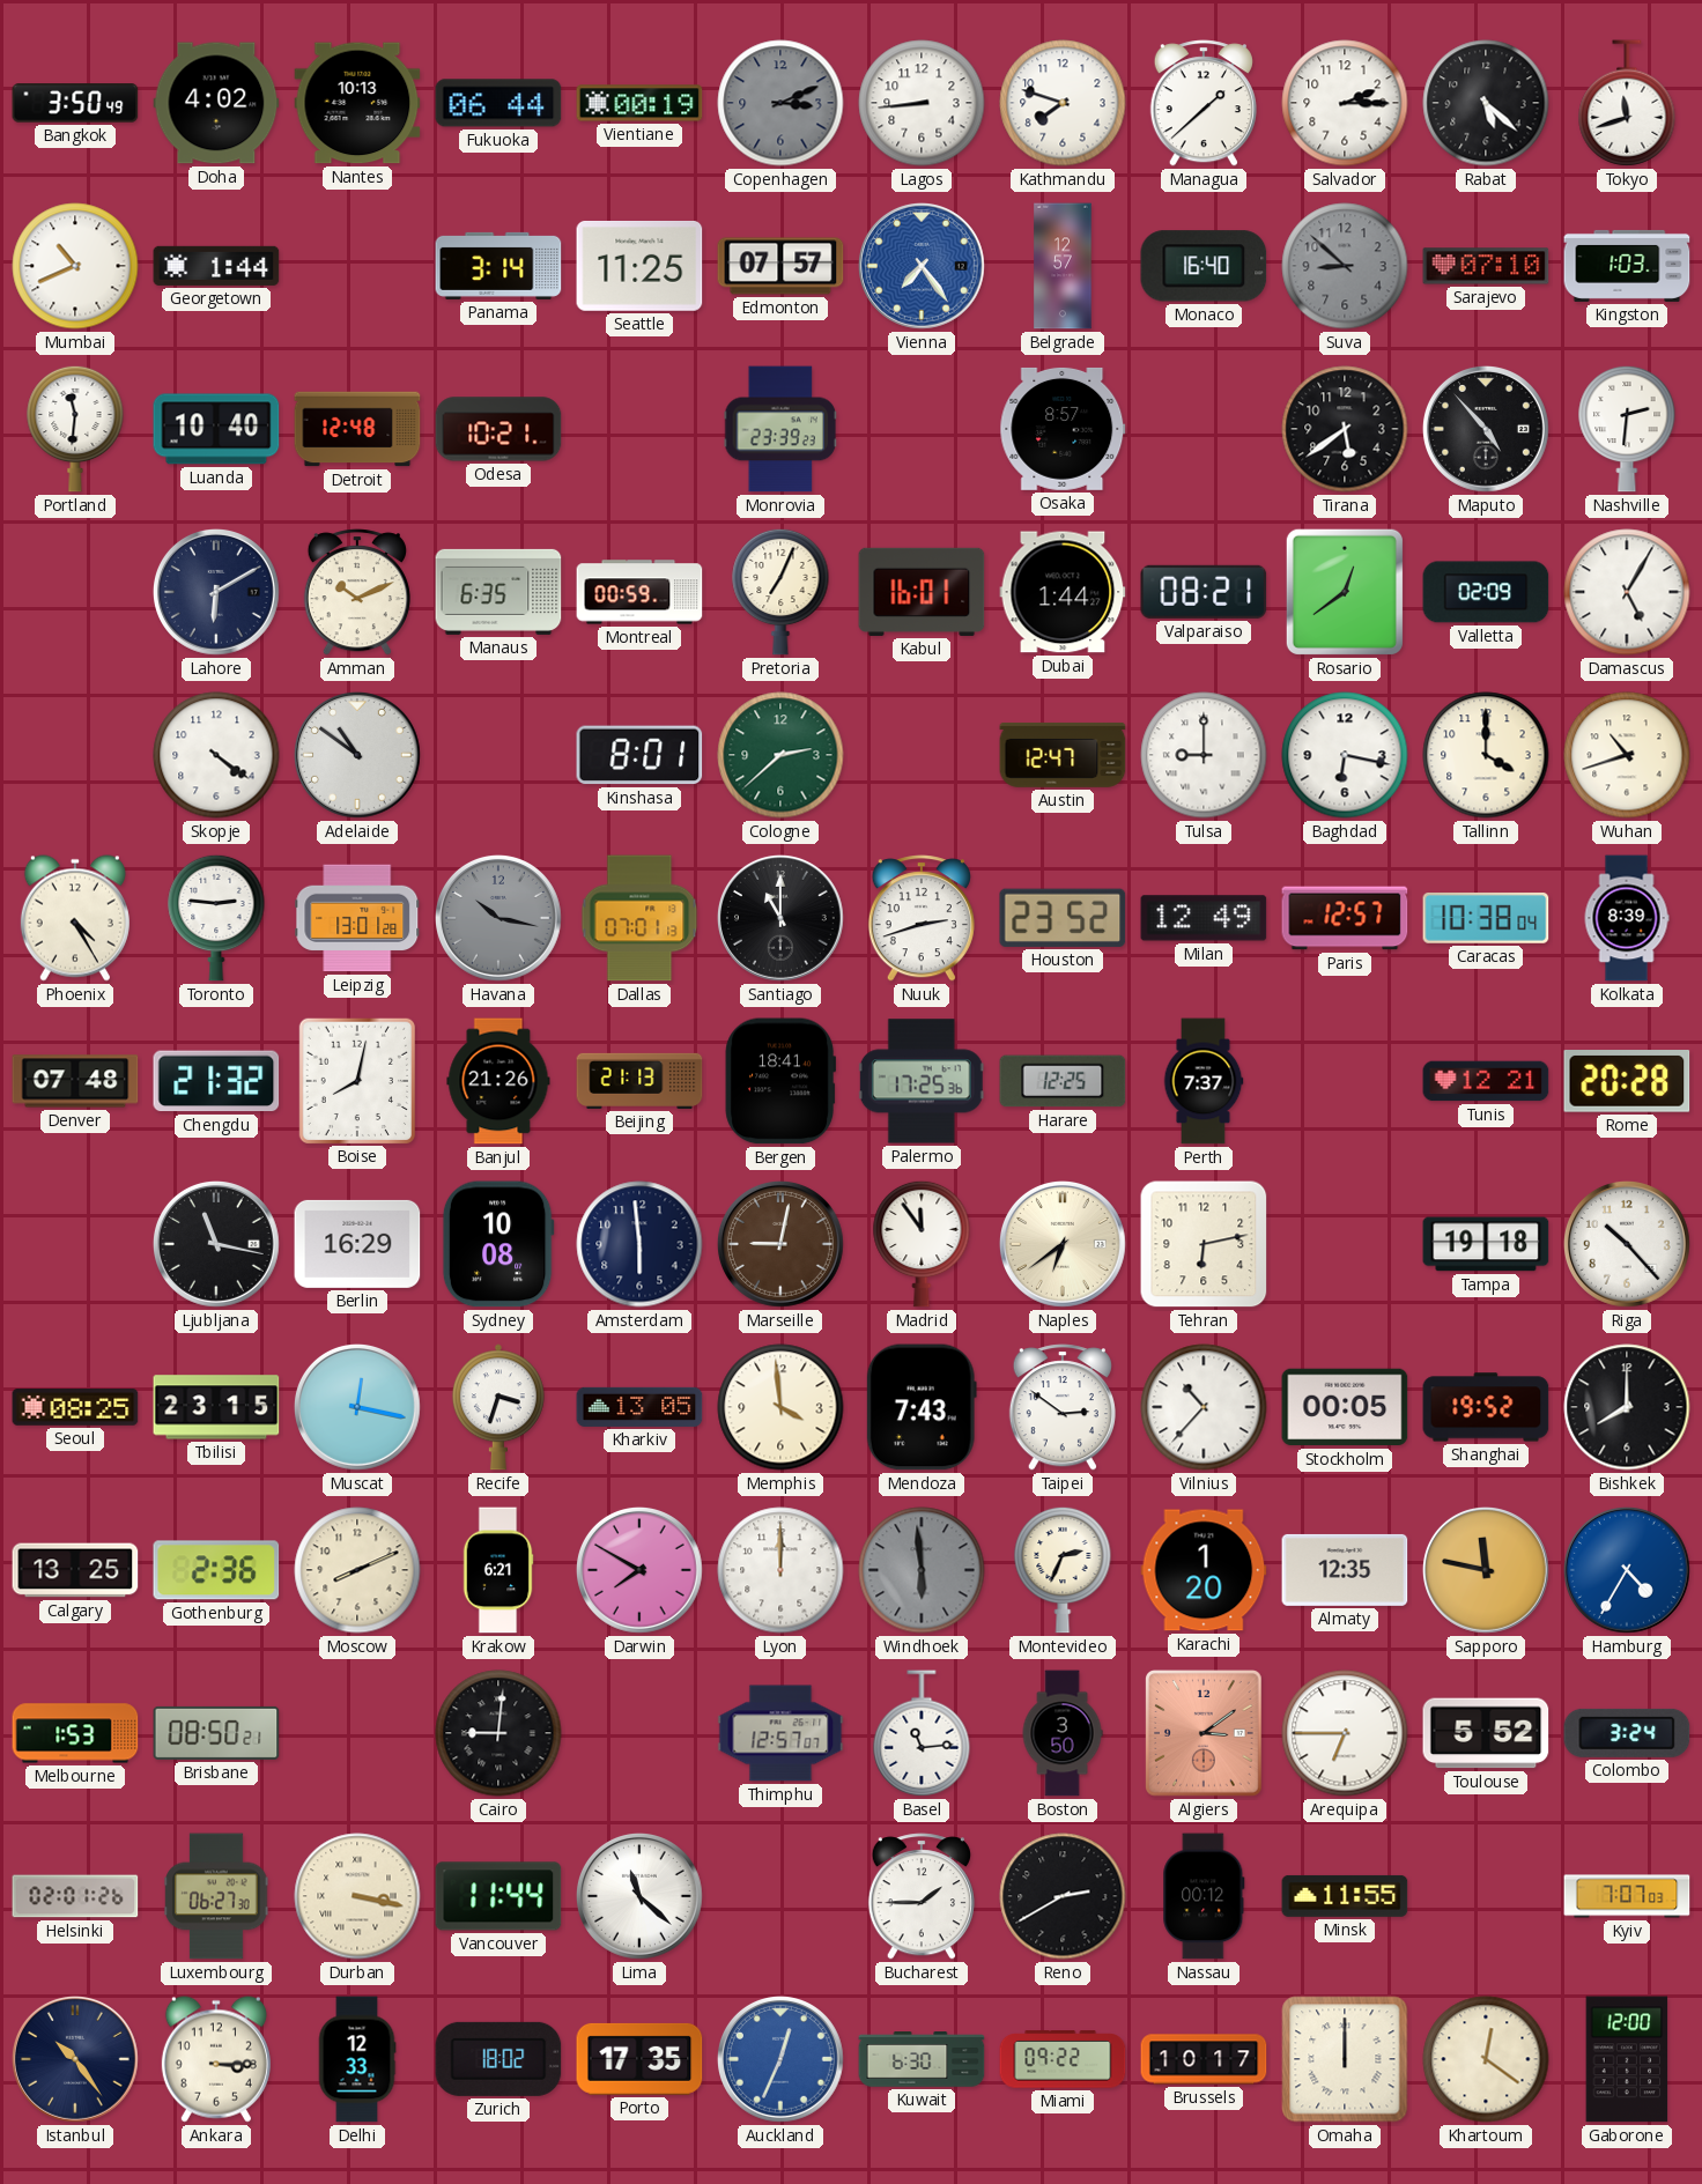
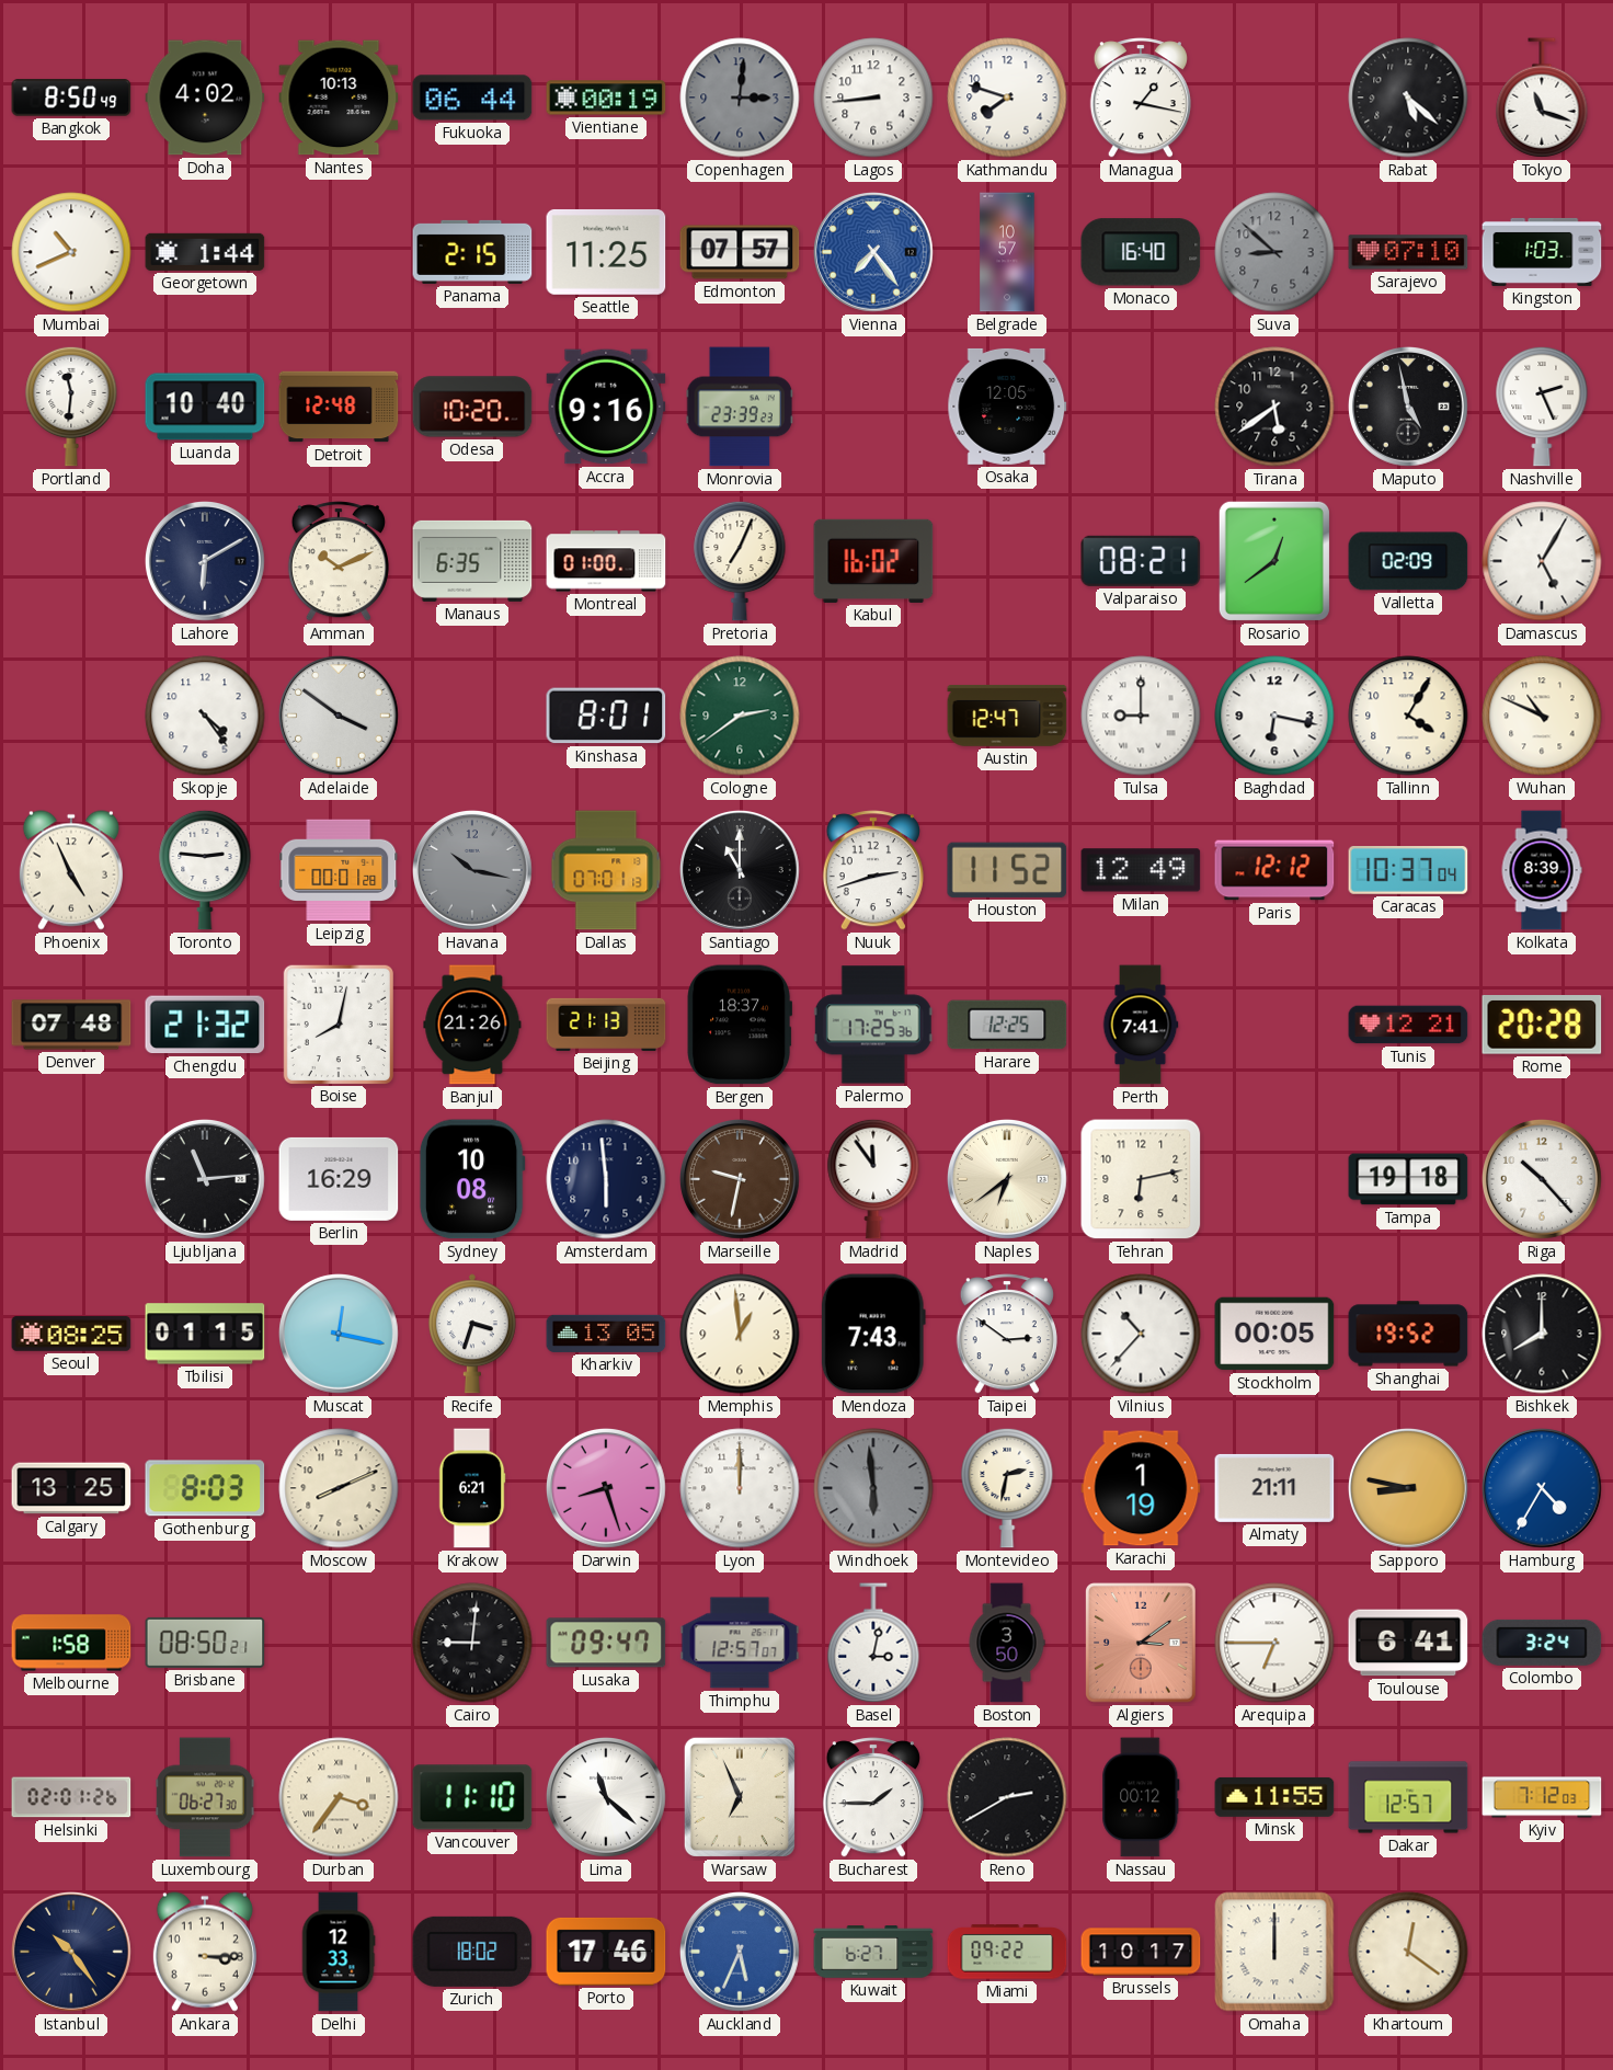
Bangkok: 3:50 -> 8:50
Copenhagen: 3:11 -> 3:01
Managua: 1:38 -> 1:17
Salvador: 2:15 -> none
Tokyo: 11:42 -> 11:18
Panama: 3:14 -> 2:15
Belgrade: 12:57 -> 10:57
Odesa: 10:21 -> 10:20
Accra: none -> 9:16
Osaka: 8:57 -> 12:05
Maputo: 4:53 -> 4:58
Nashville: 2:31 -> 2:26
Montreal: 00:59 -> 01:00
Kabul: 16:01 -> 16:02
Dubai: 1:44 -> none
Skopje: 4:21 -> 4:24
Adelaide: 10:51 -> 3:51
Cologne: 2:38 -> 2:39
Tallinn: 4:00 -> 4:05
Wuhan: 10:42 -> 10:49
Phoenix: 4:25 -> 4:56
Leipzig: 13:01 -> 00:01
Houston: 23:52 -> 11:52
Paris: 12:57 -> 12:12
Caracas: 10:38 -> 10:37
Bergen: 18:41 -> 18:37
Perth: 7:37 -> 7:41
Ljubljana: 11:17 -> 11:14
Marseille: 9:02 -> 9:32
Tbilisi: 23:15 -> 01:15
Memphis: 3:59 -> 12:59
Gothenburg: 2:36 -> 8:03
Darwin: 7:50 -> 8:27
Montevideo: 2:34 -> 2:32
Karachi: 1:20 -> 1:19
Almaty: 12:35 -> 21:11
Sapporo: 11:47 -> 8:47
Melbourne: 1:53 -> 1:58
Lusaka: none -> 09:47
Basel: 11:14 -> 3:02
Toulouse: 5:52 -> 6:41
Durban: 3:17 -> 3:36
Vancouver: 11:44 -> 11:10
Warsaw: none -> 6:56
Dakar: none -> 12:57
Kyiv: 7:07 -> 7:12
Porto: 17:35 -> 17:46
Auckland: 12:34 -> 5:34
Kuwait: 6:30 -> 6:27
Gaborone: 12:00 -> none
